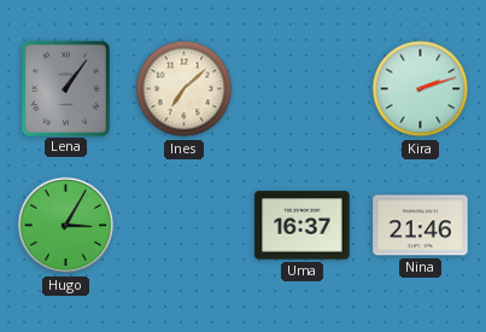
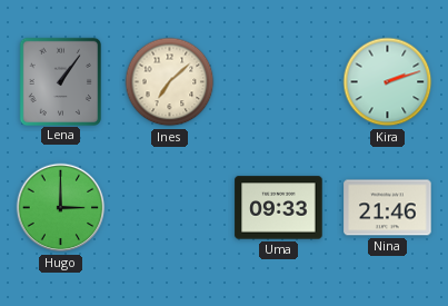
Hugo: 3:05 -> 3:00
Uma: 16:37 -> 09:33
